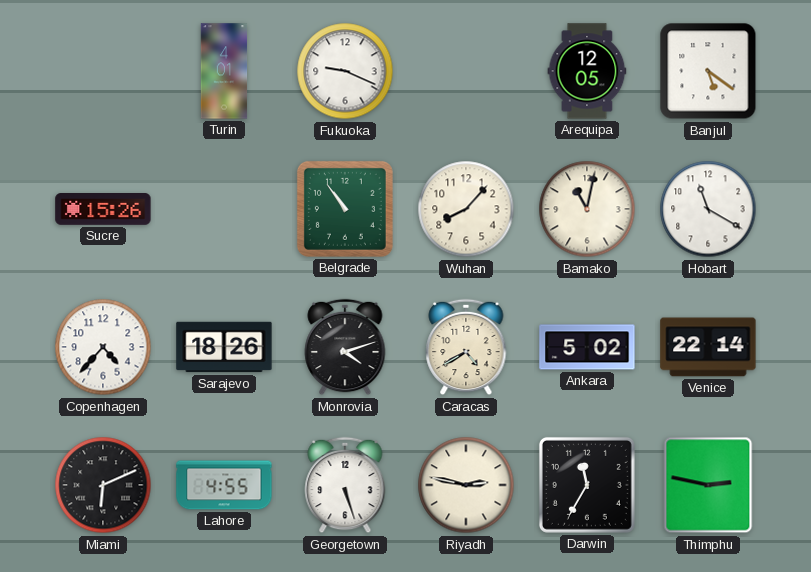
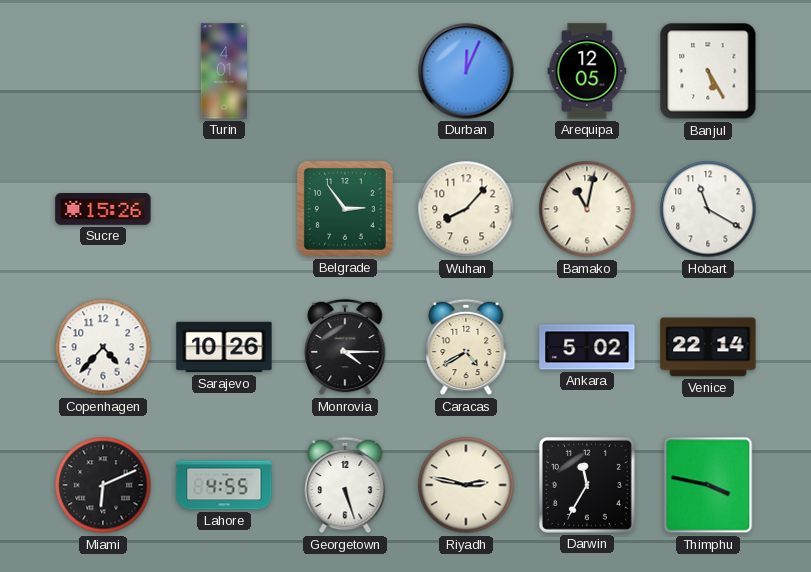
Fukuoka: 9:19 -> none
Durban: none -> 12:04
Banjul: 5:21 -> 5:25
Belgrade: 10:54 -> 2:54
Sarajevo: 18:26 -> 10:26
Monrovia: 4:12 -> 4:15
Thimphu: 2:47 -> 3:47
